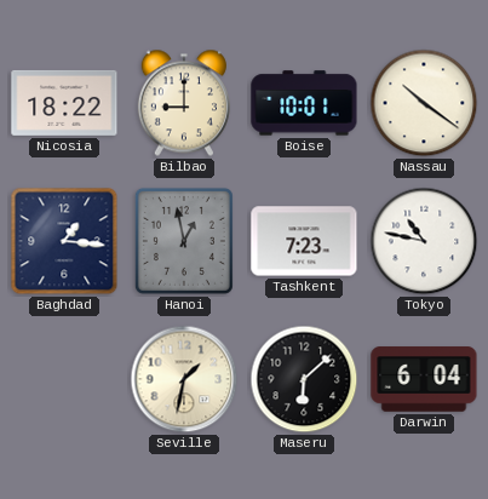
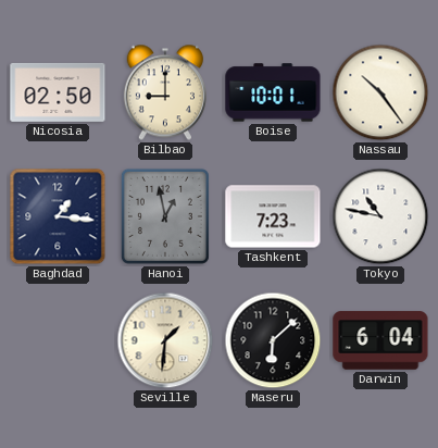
Nicosia: 18:22 -> 02:50
Nassau: 10:21 -> 10:24
Seville: 1:32 -> 1:31
